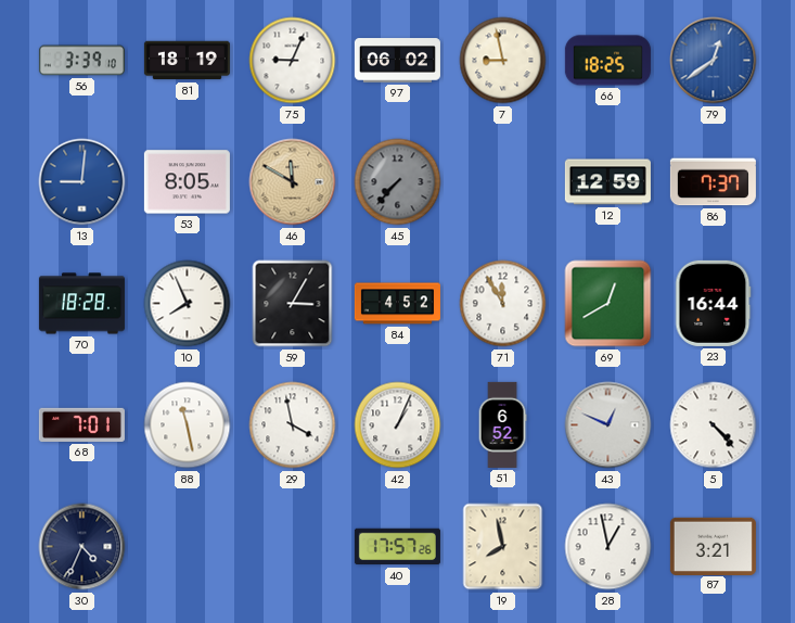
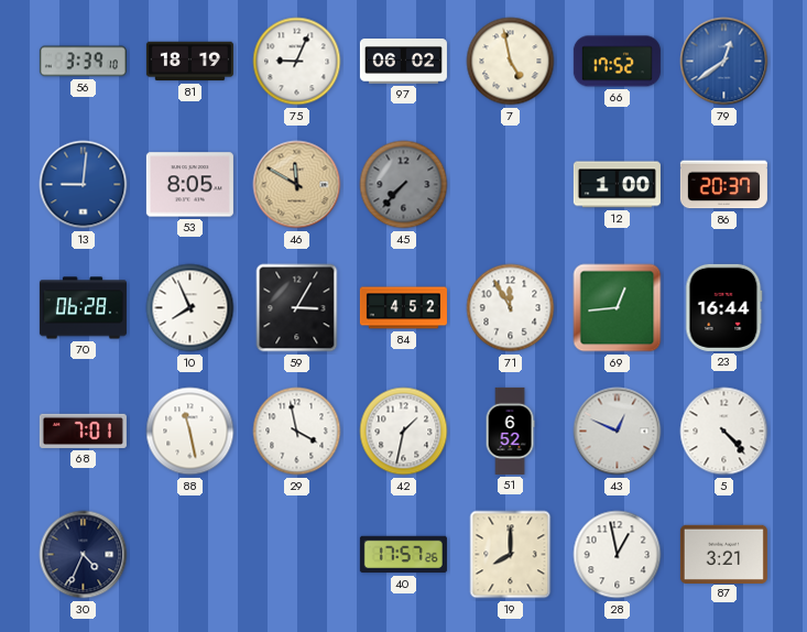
7: 8:58 -> 4:58
66: 18:25 -> 17:52
12: 12:59 -> 1:00
86: 7:37 -> 20:37
70: 18:28 -> 06:28
69: 12:40 -> 12:44
42: 1:04 -> 1:32
19: 7:58 -> 8:00
